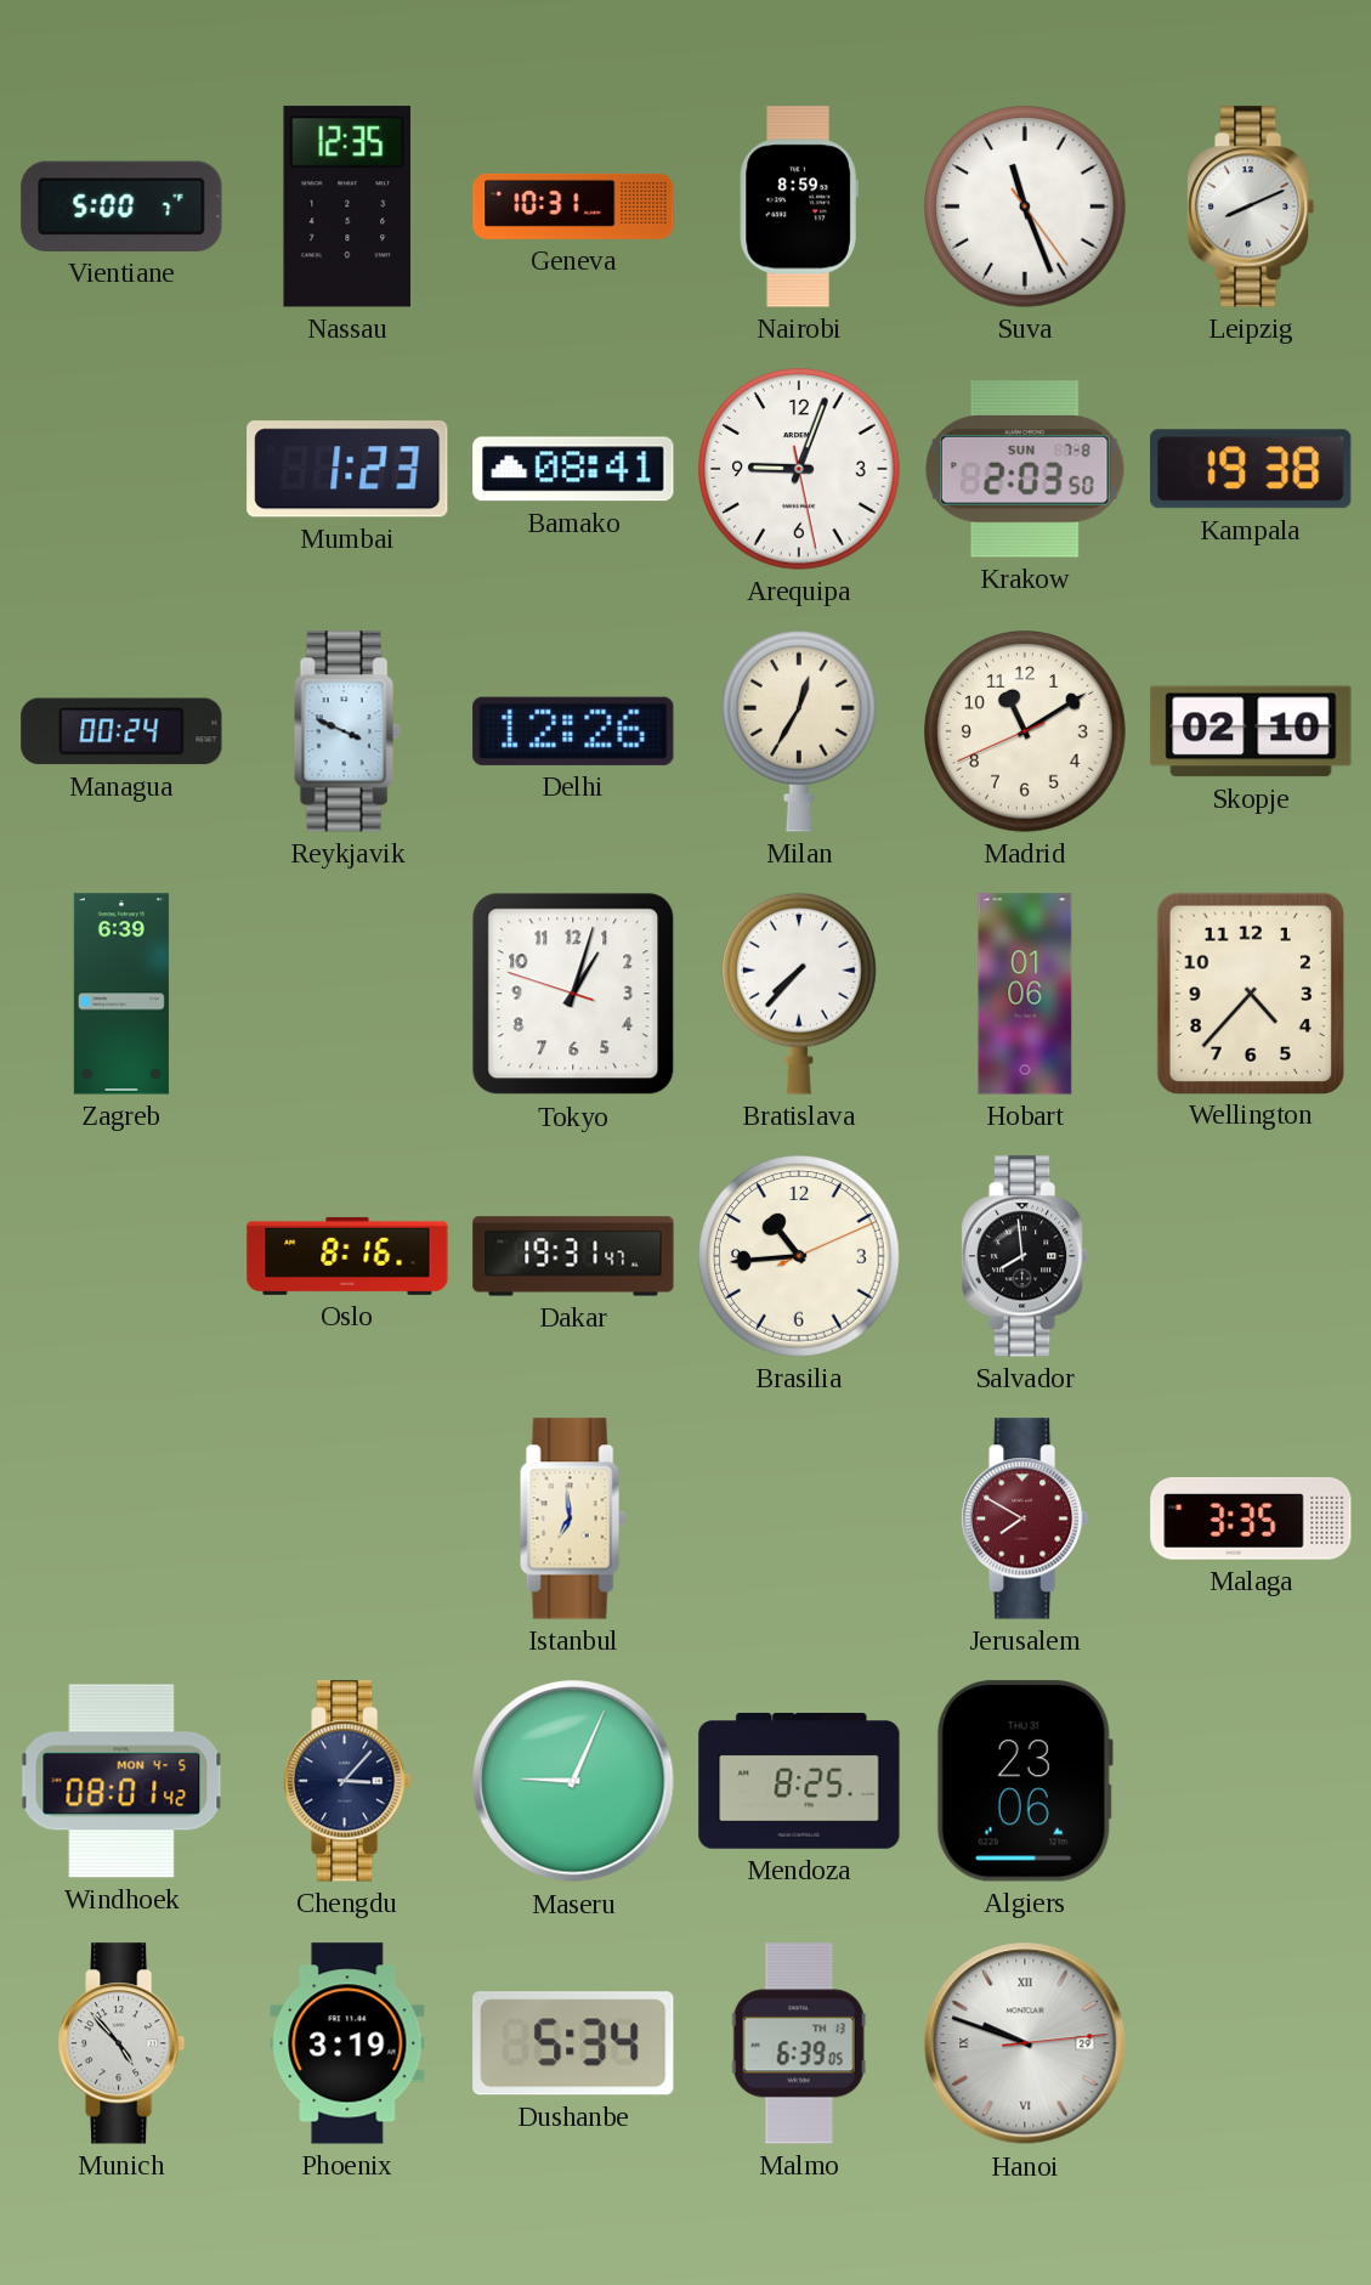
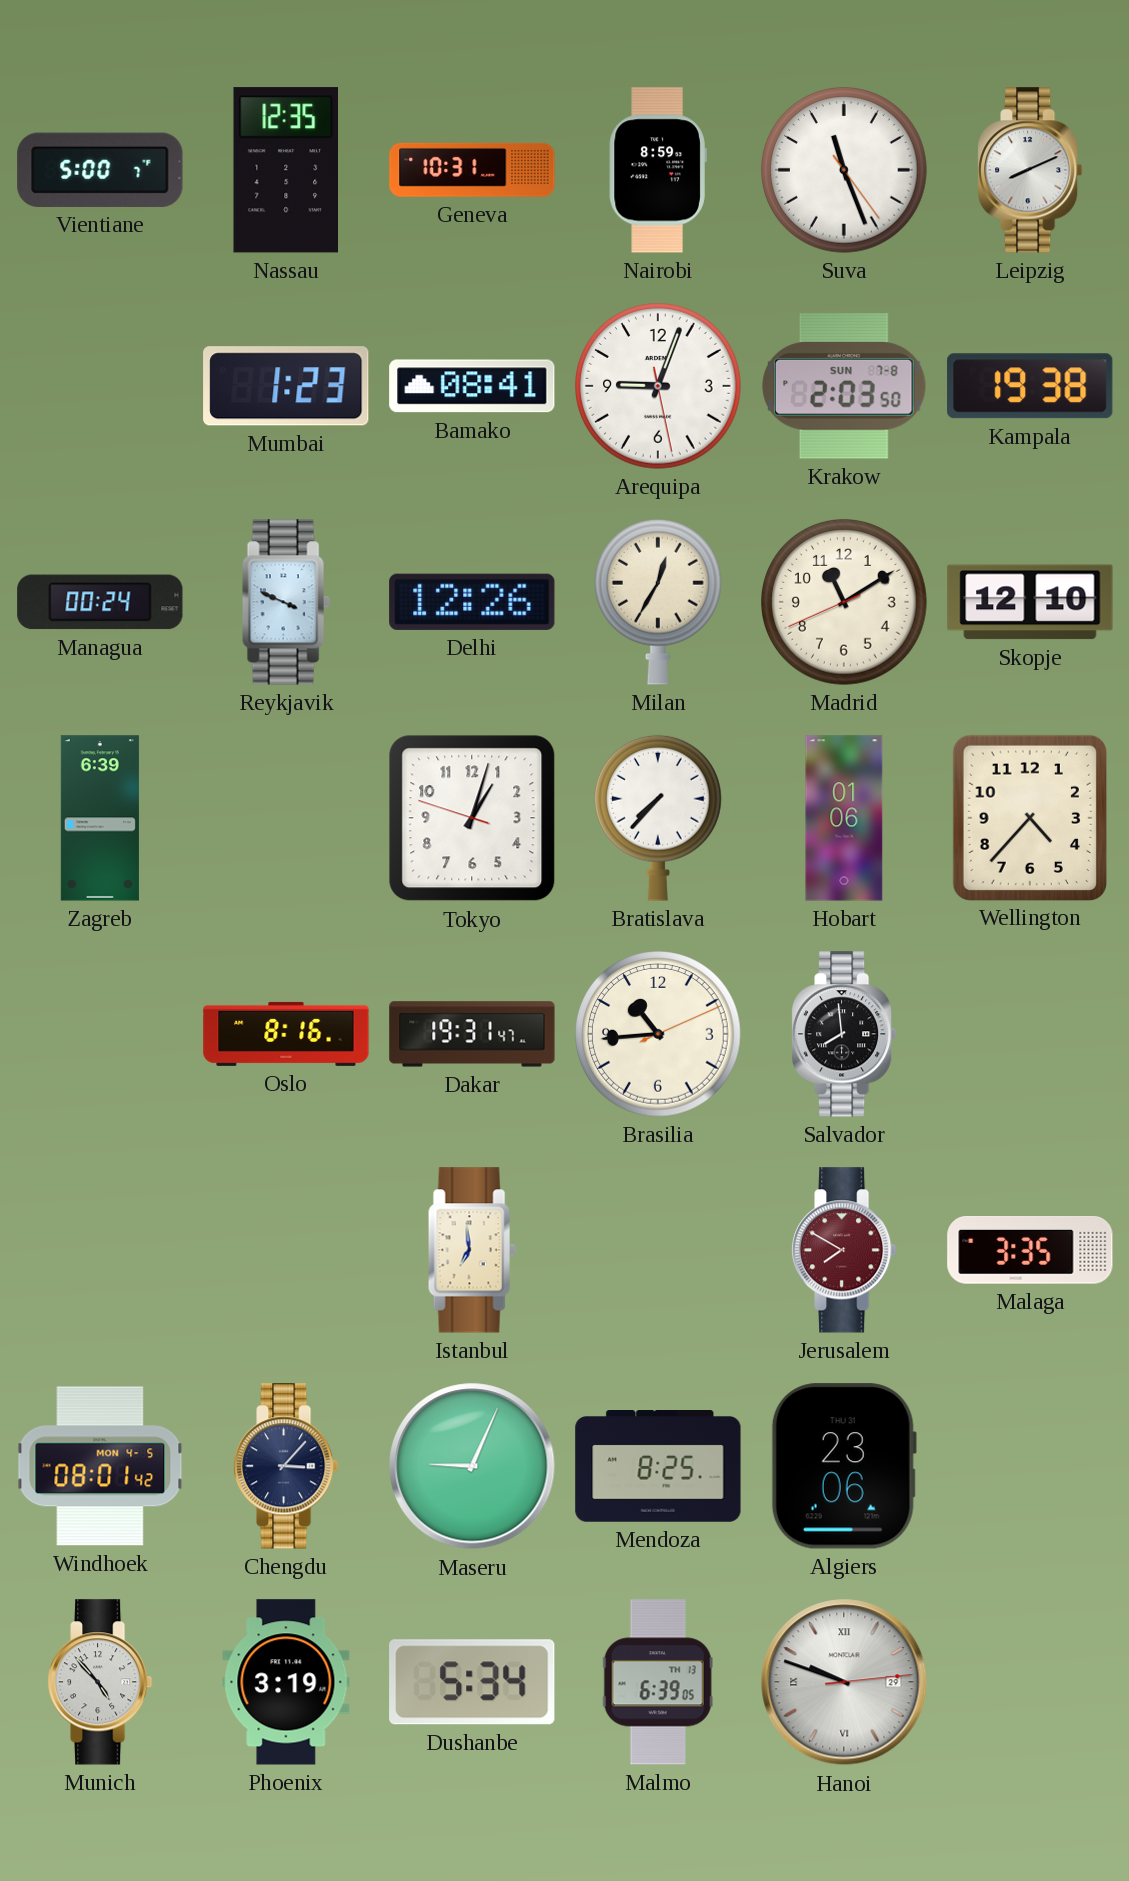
Skopje: 02:10 -> 12:10
